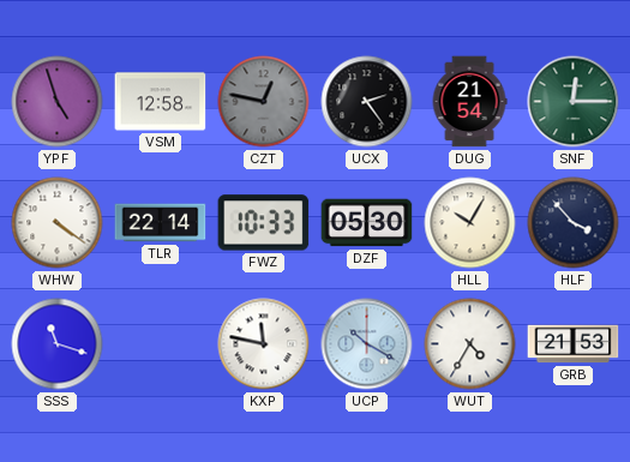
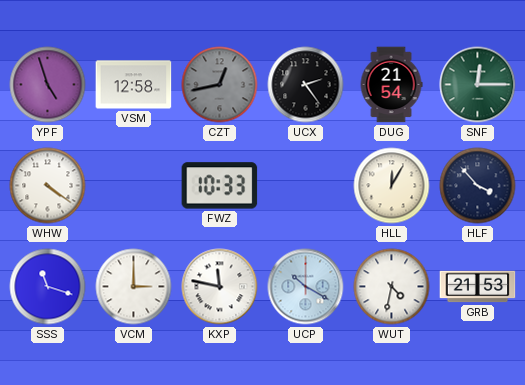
CZT: 12:47 -> 12:43
TLR: 22:14 -> none
DZF: 05:30 -> none
HLL: 10:05 -> 12:05
VCM: none -> 3:00
WUT: 4:35 -> 4:32
